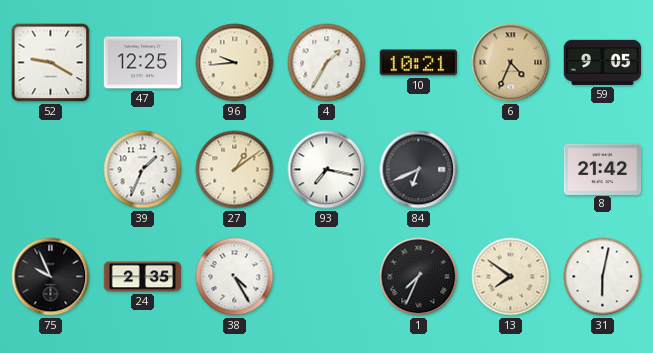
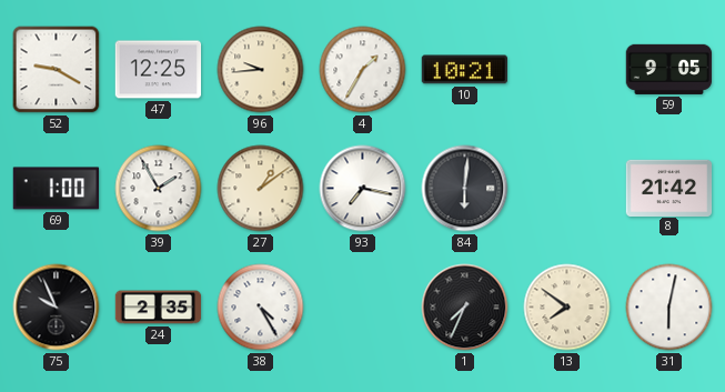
6: 4:34 -> none
69: none -> 1:00
39: 1:34 -> 1:55
84: 6:41 -> 6:01
